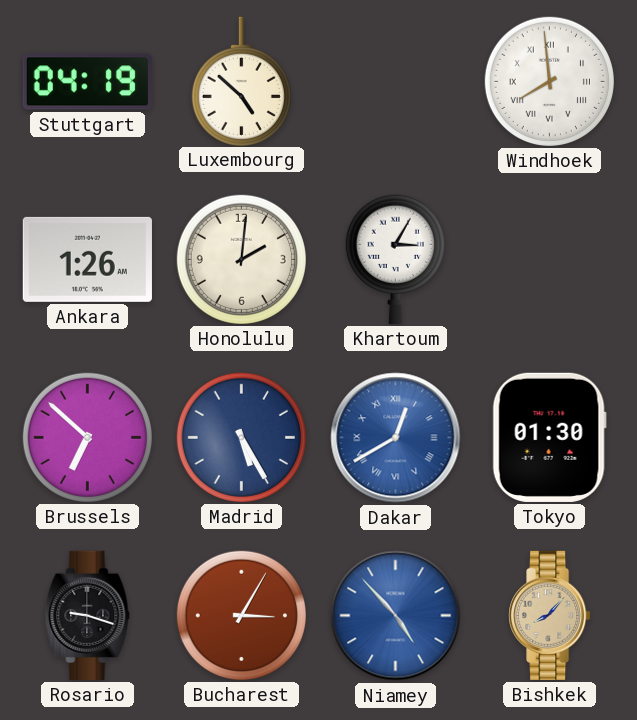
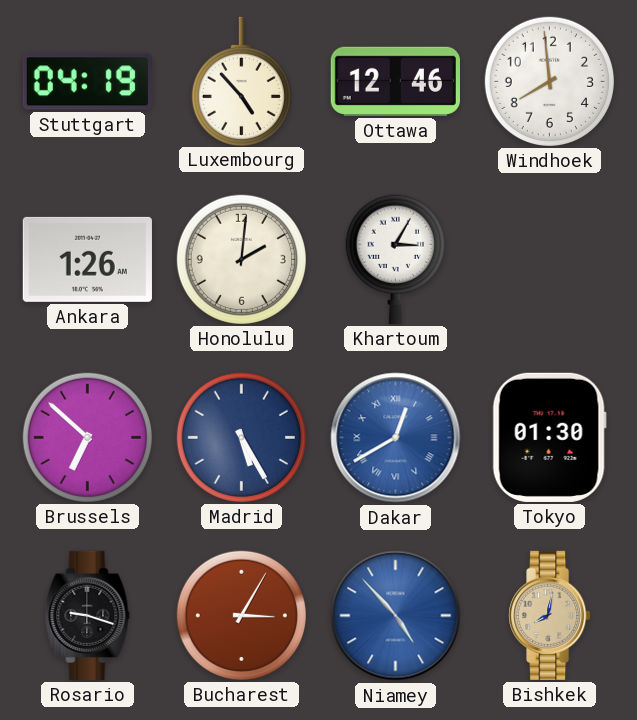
Luxembourg: 4:52 -> 4:53
Ottawa: none -> 12:46
Windhoek numerals: Roman -> Arabic
Bishkek: 8:07 -> 8:02
